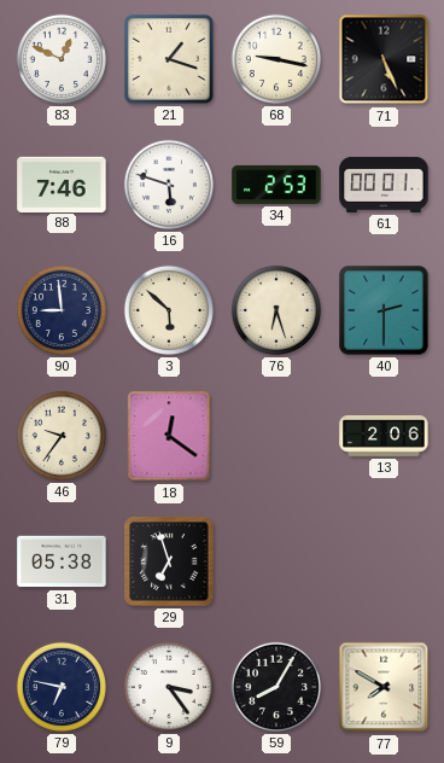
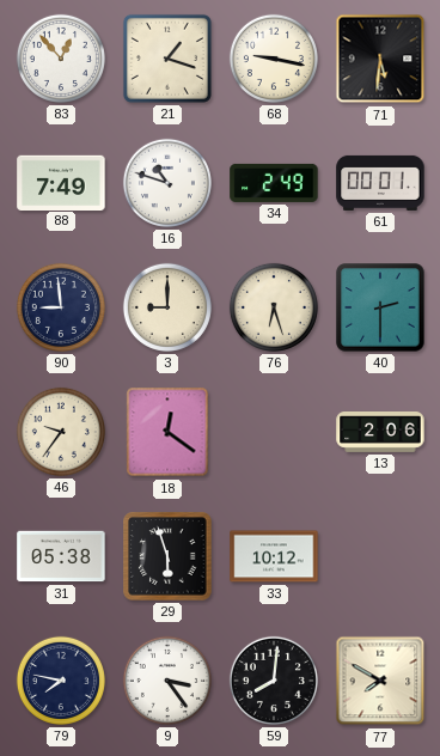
83: 12:49 -> 12:53
71: 5:26 -> 5:31
88: 7:46 -> 7:49
16: 5:48 -> 10:48
34: 2:53 -> 2:49
3: 5:52 -> 9:00
29: 6:57 -> 5:57
33: none -> 10:12
79: 6:47 -> 7:47
59: 8:05 -> 8:01
